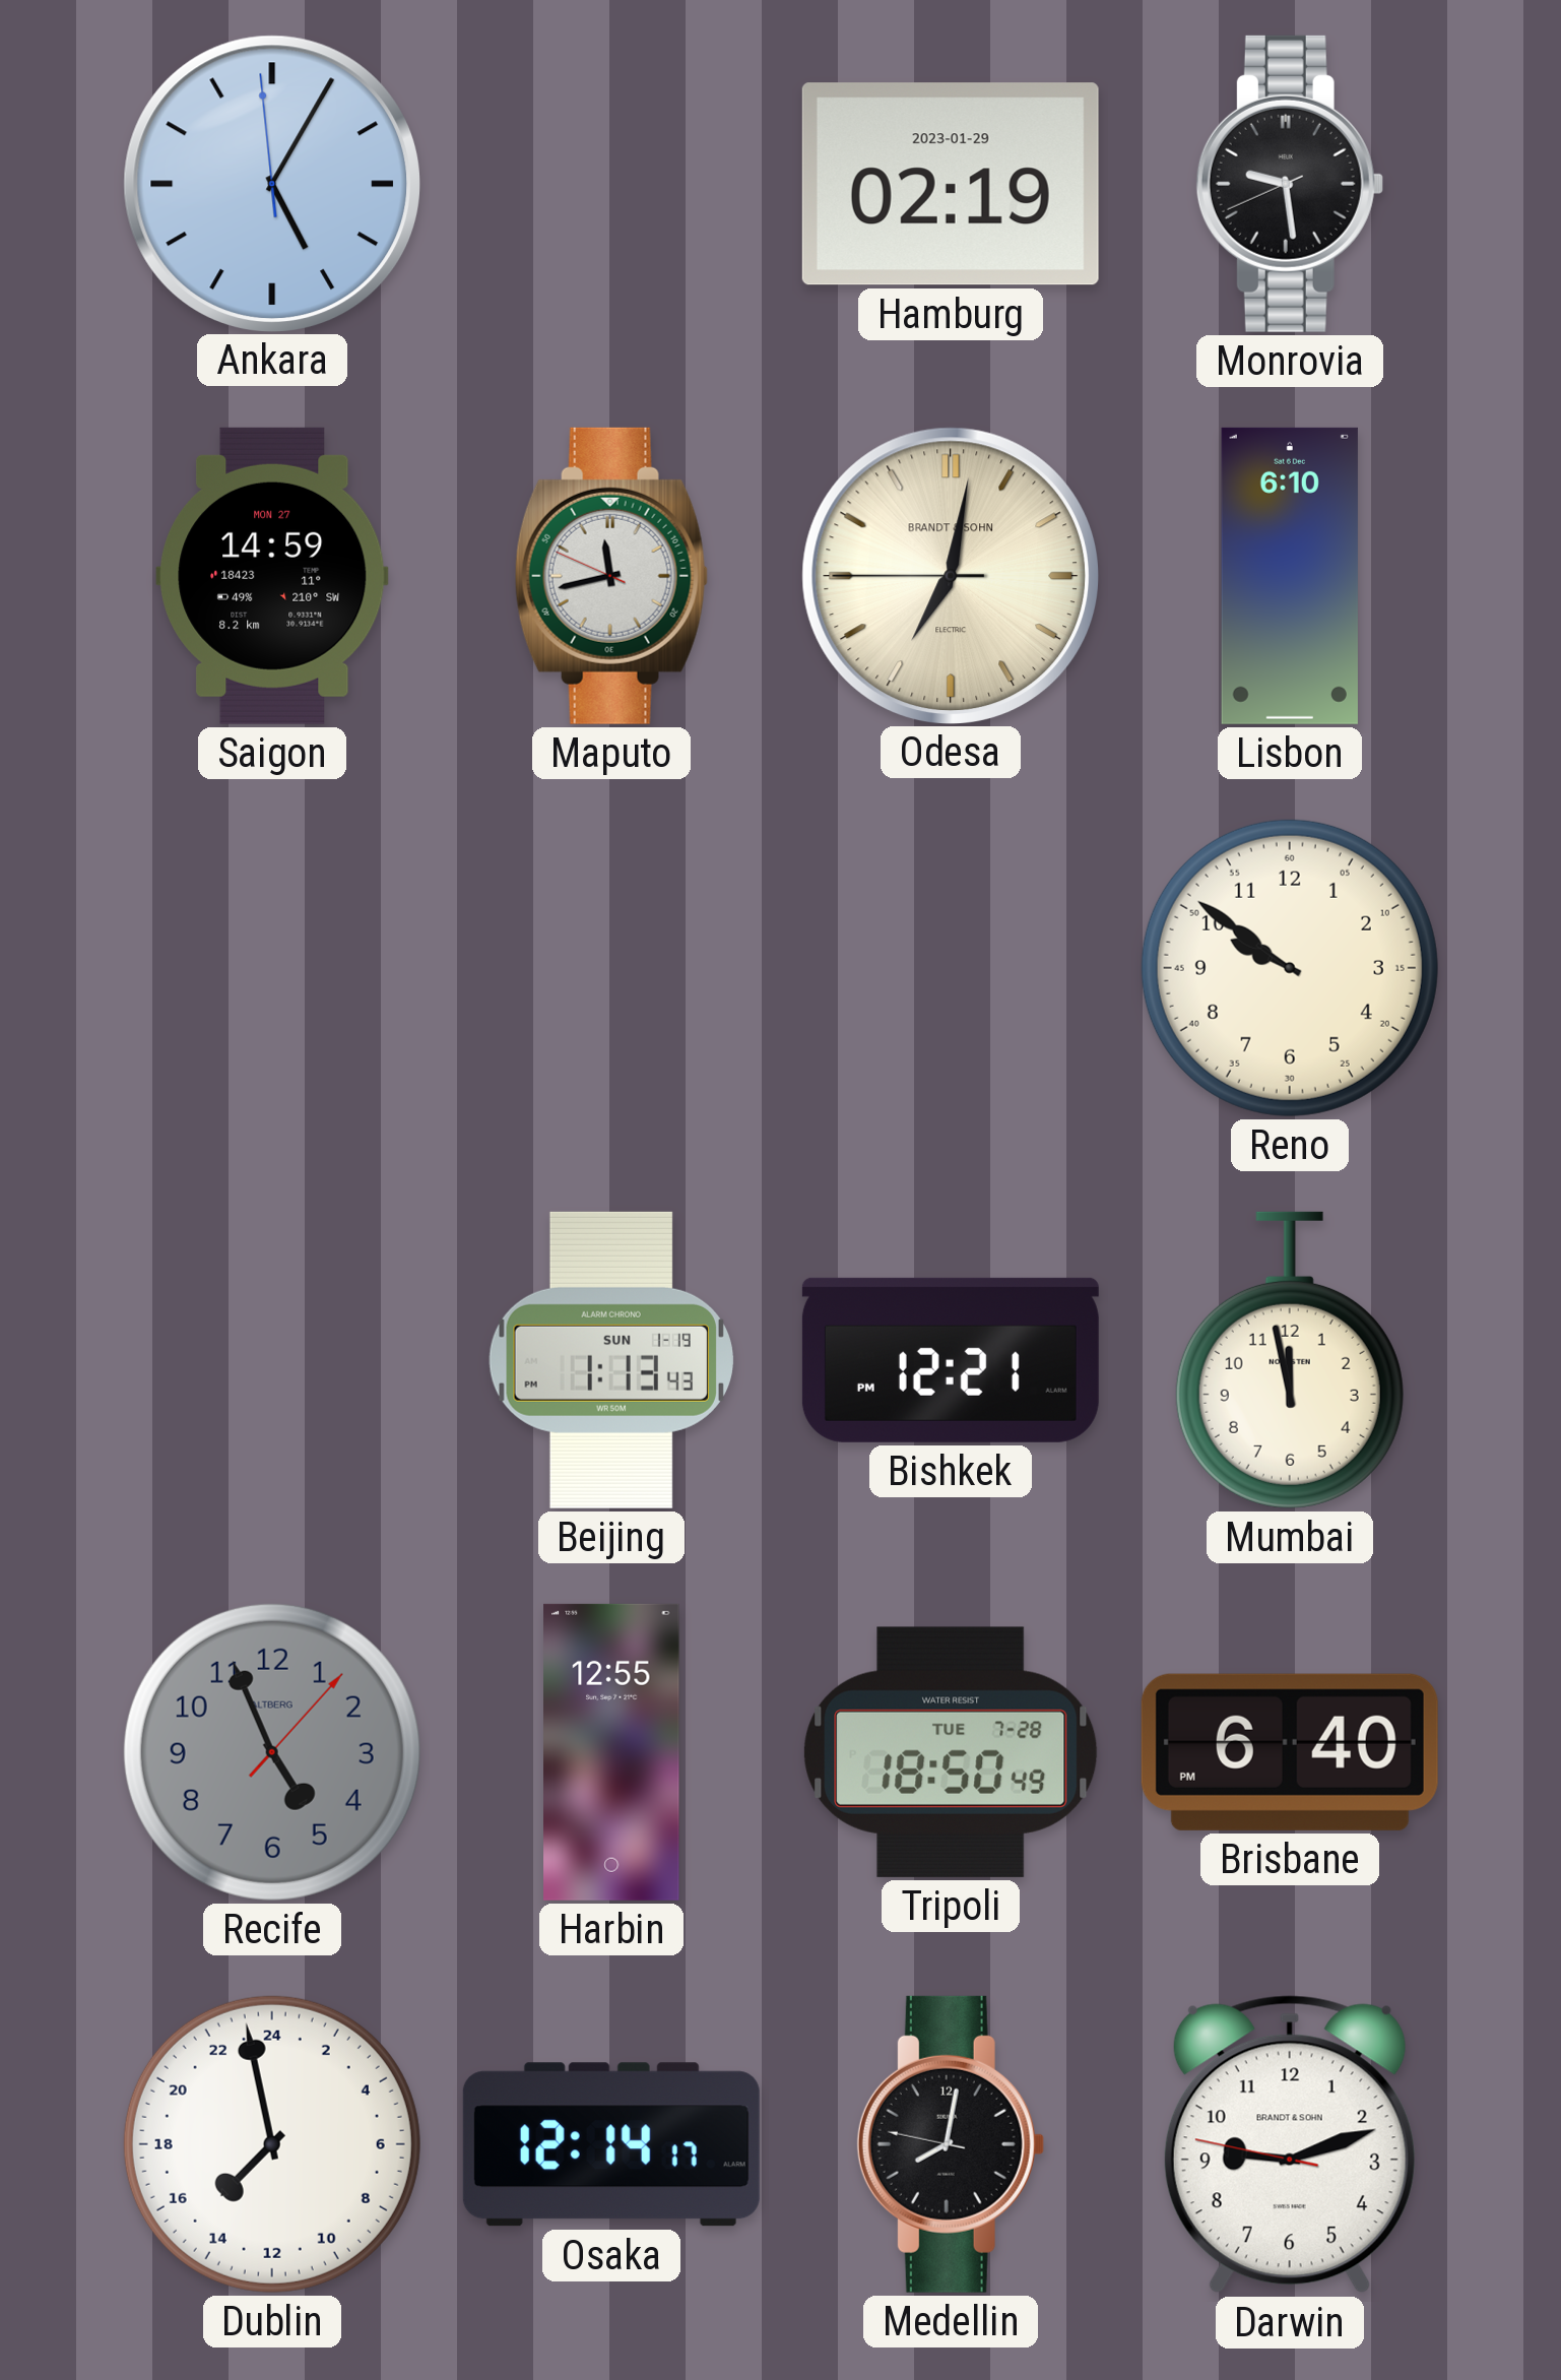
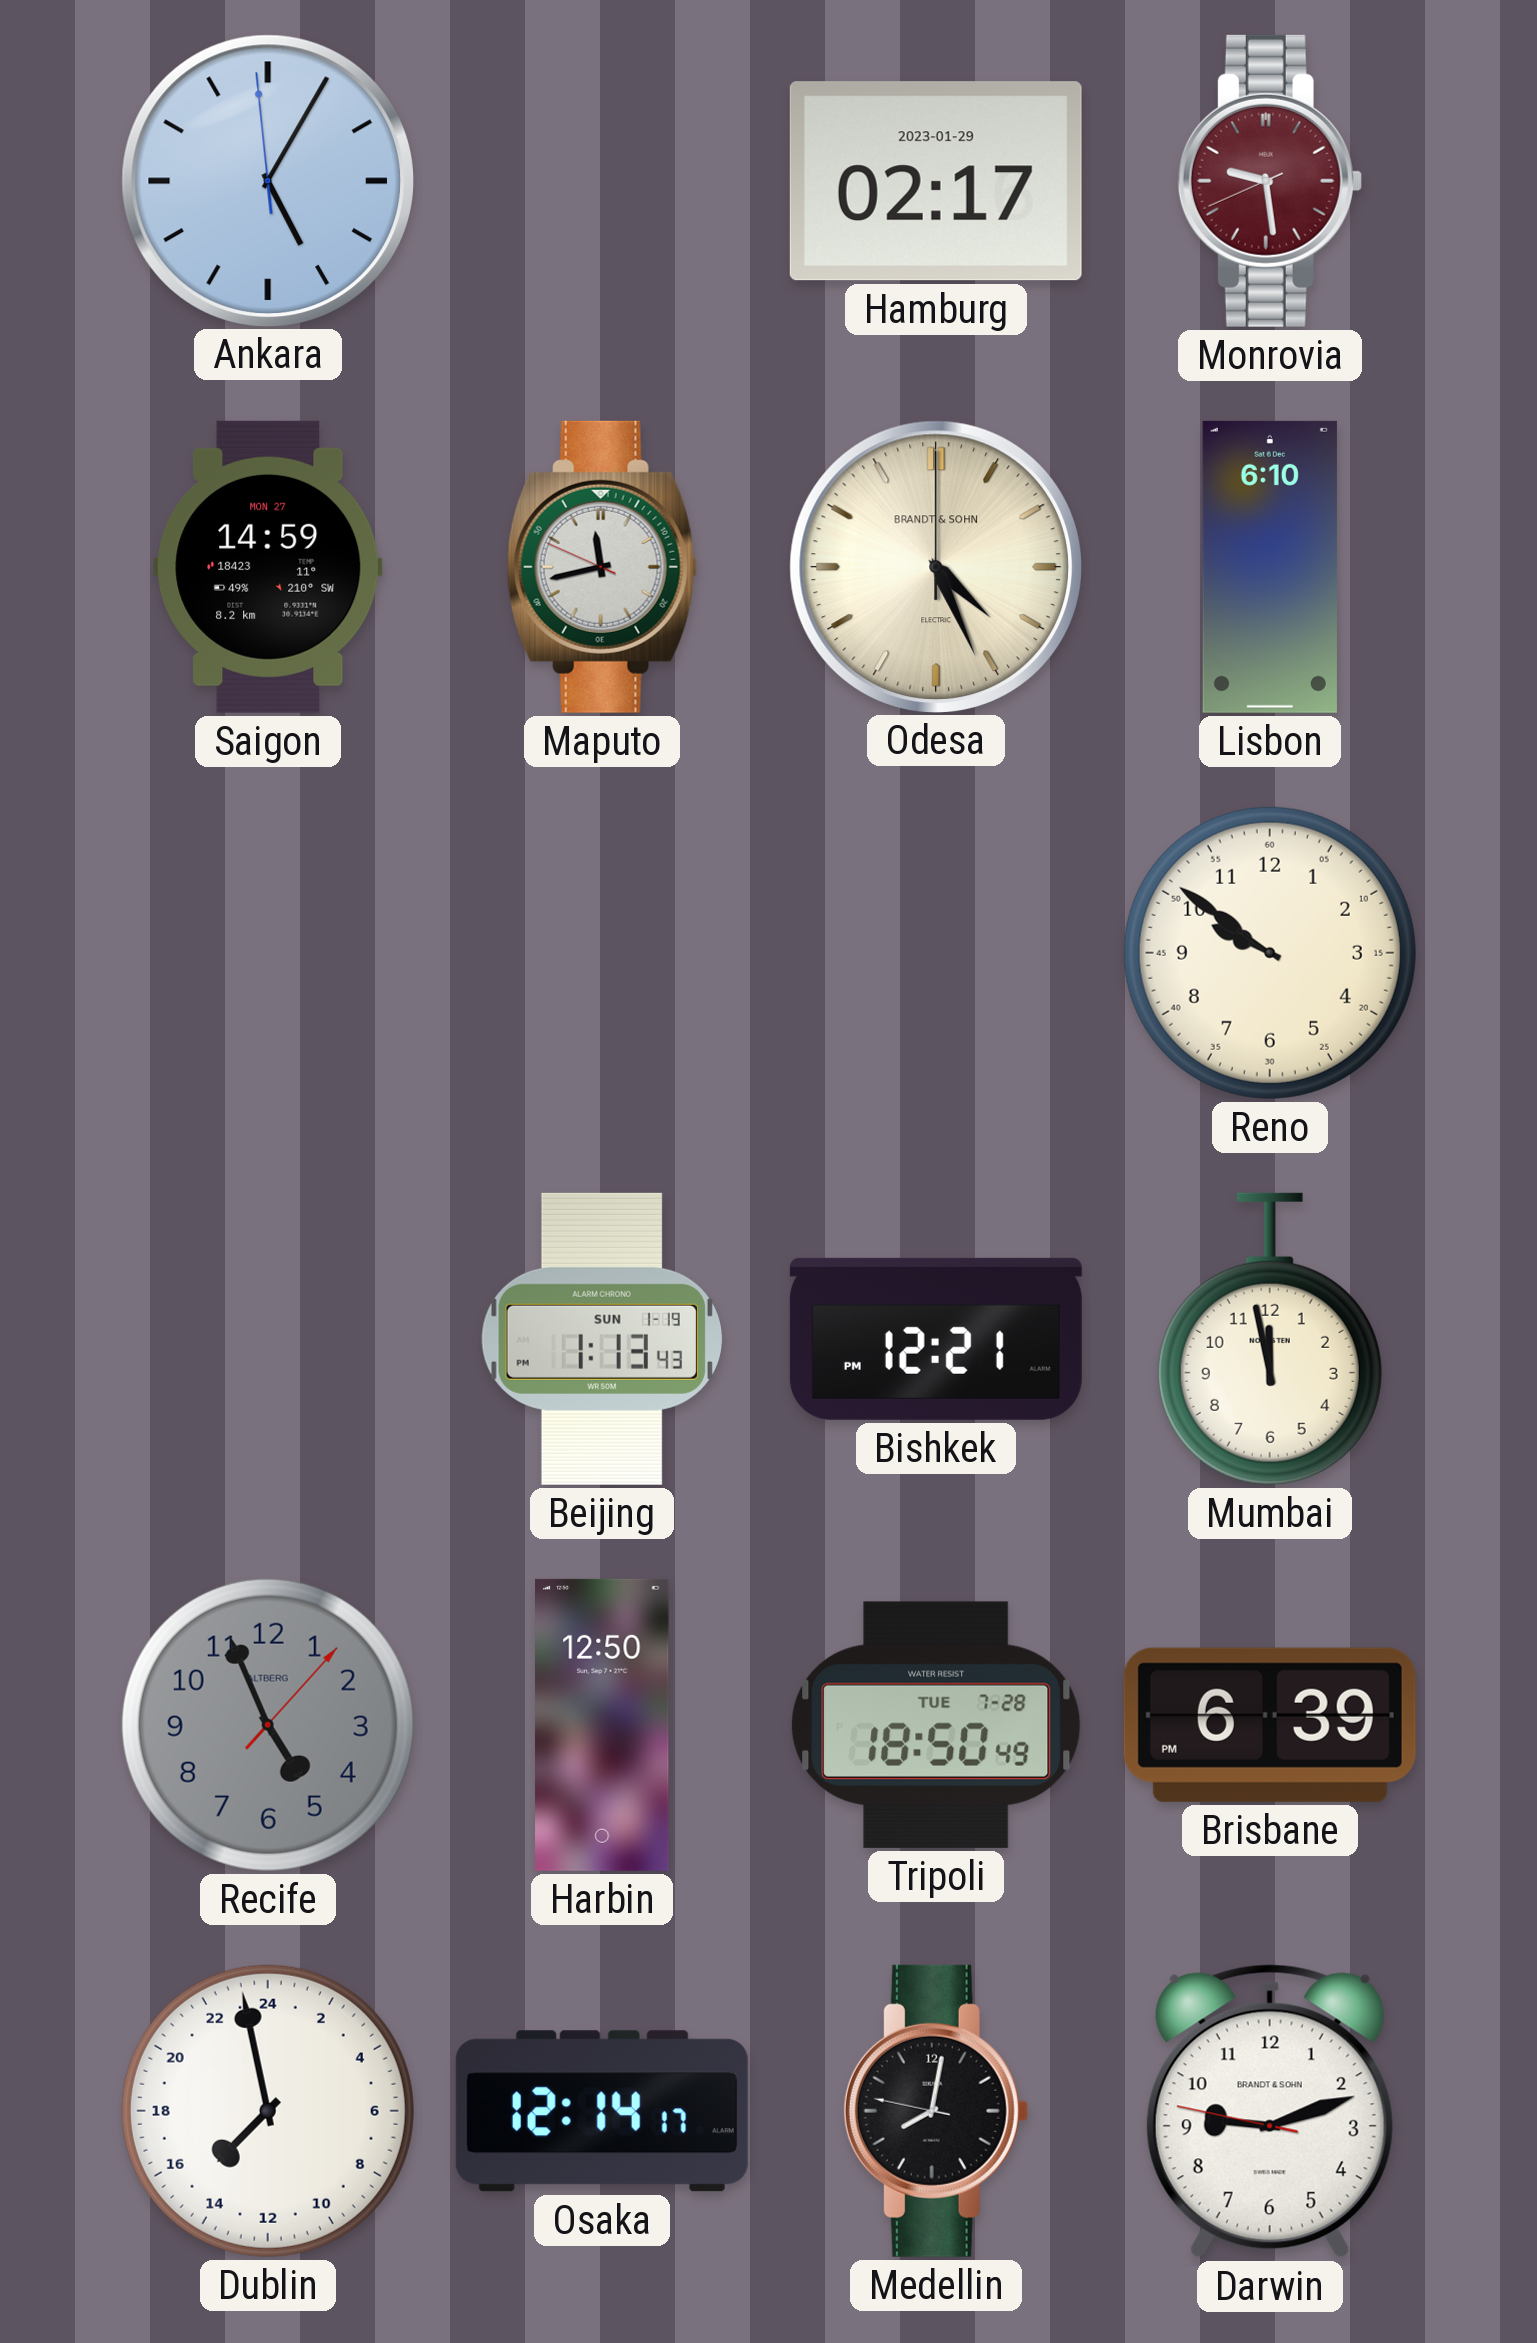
Hamburg: 02:19 -> 02:17
Monrovia dial: black -> burgundy
Odesa: 7:01 -> 4:26
Harbin: 12:55 -> 12:50
Brisbane: 6:40 -> 6:39
